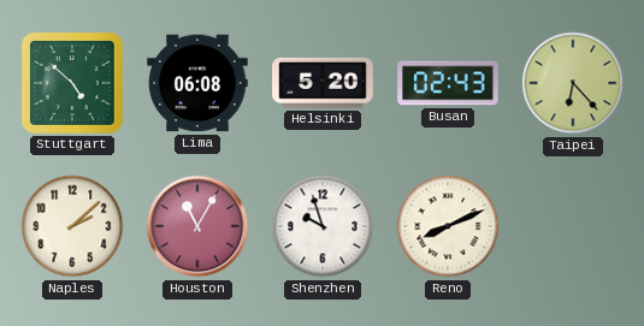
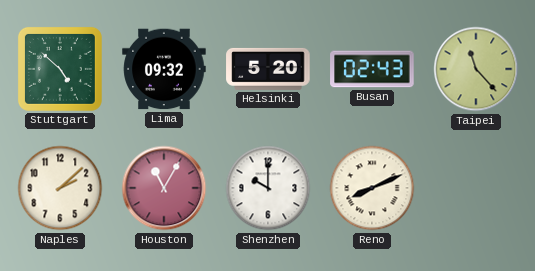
Lima: 06:08 -> 09:32
Taipei: 6:23 -> 11:23
Shenzhen: 9:57 -> 10:00
